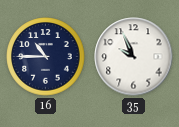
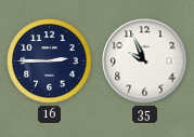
16: 10:45 -> 2:45
